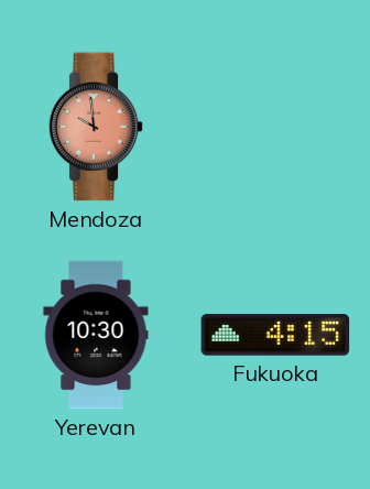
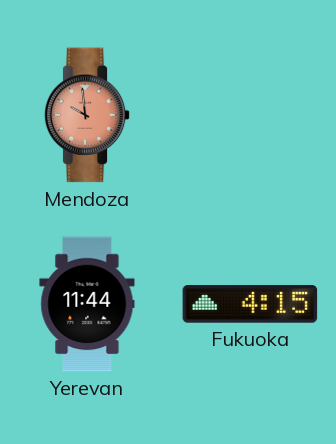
Yerevan: 10:30 -> 11:44
